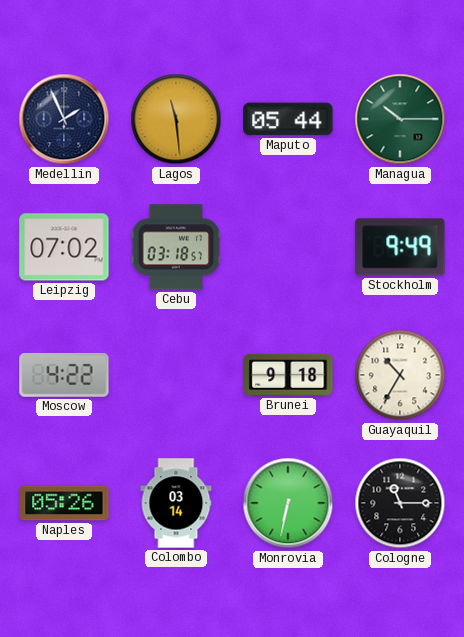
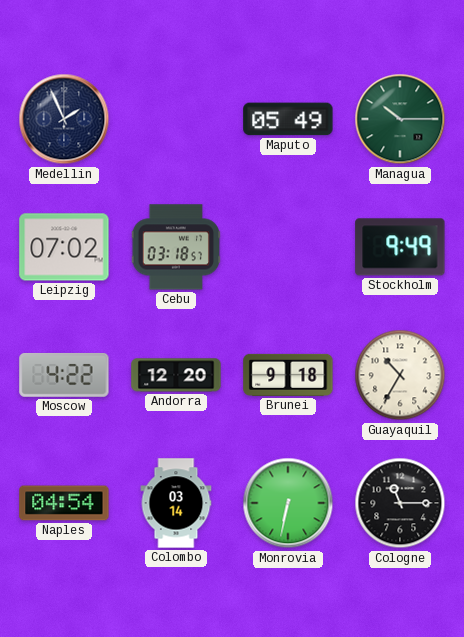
Lagos: 11:29 -> none
Maputo: 05:44 -> 05:49
Andorra: none -> 12:20
Naples: 05:26 -> 04:54
